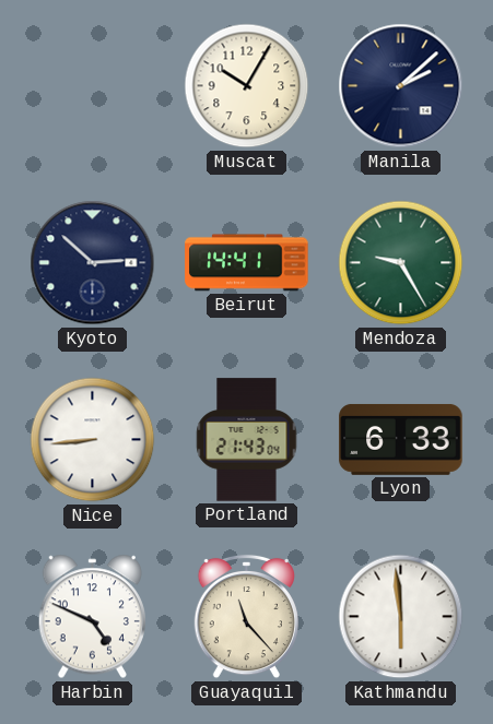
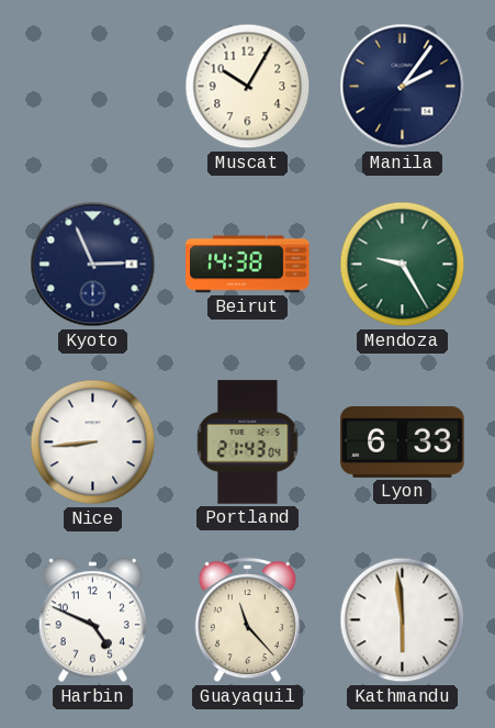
Manila: 2:08 -> 2:06
Kyoto: 2:52 -> 2:56
Beirut: 14:41 -> 14:38
